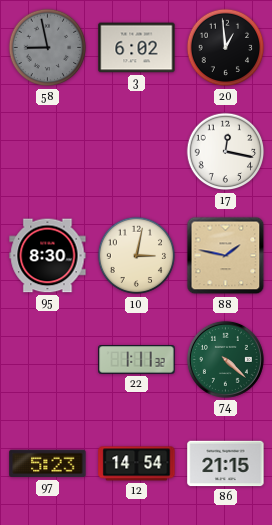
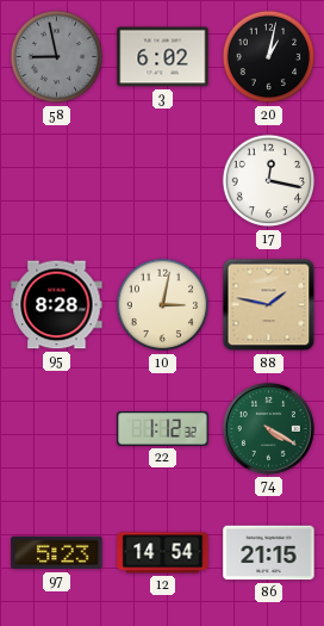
20: 12:59 -> 1:02
95: 8:30 -> 8:28
22: 1:11 -> 1:12
74: 4:22 -> 4:20
